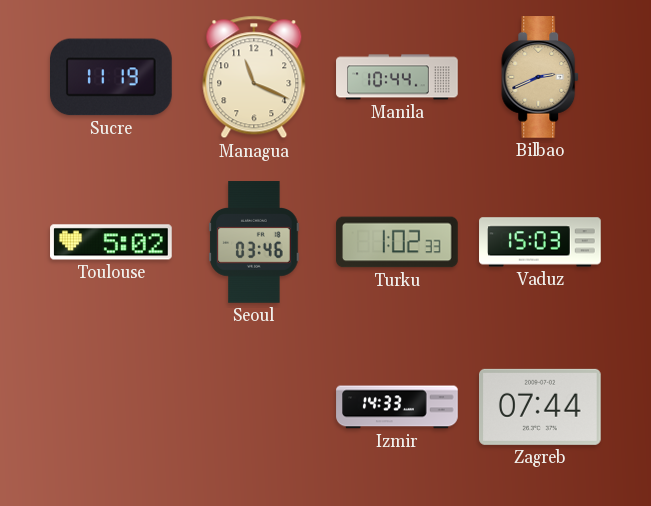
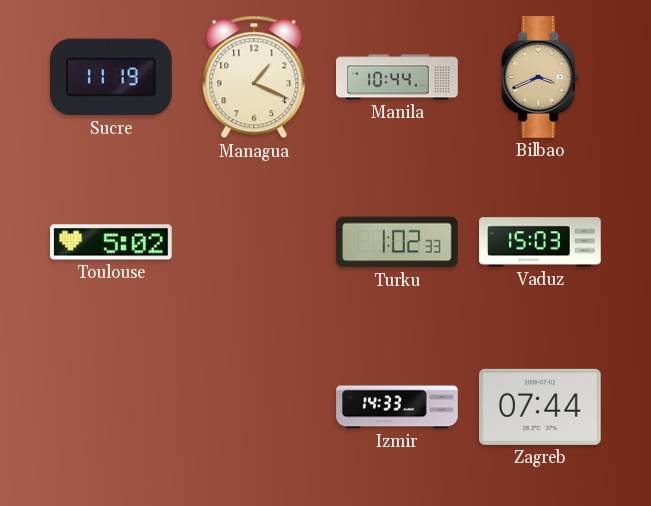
Managua: 11:19 -> 1:19
Bilbao: 2:41 -> 3:41
Seoul: 03:46 -> none
